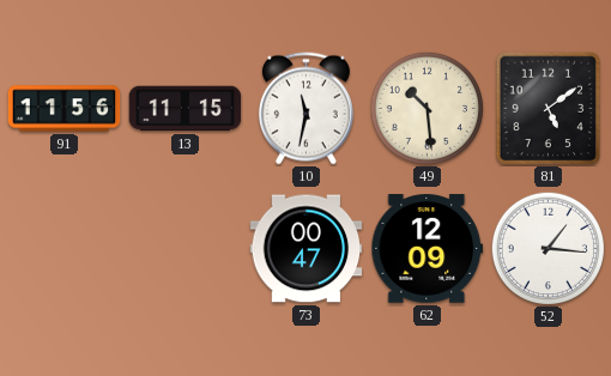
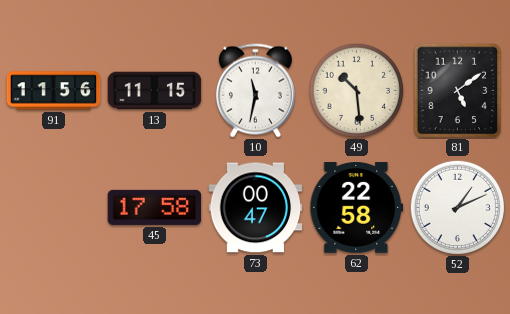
45: none -> 17:58
62: 12:09 -> 22:58
52: 1:16 -> 1:11
